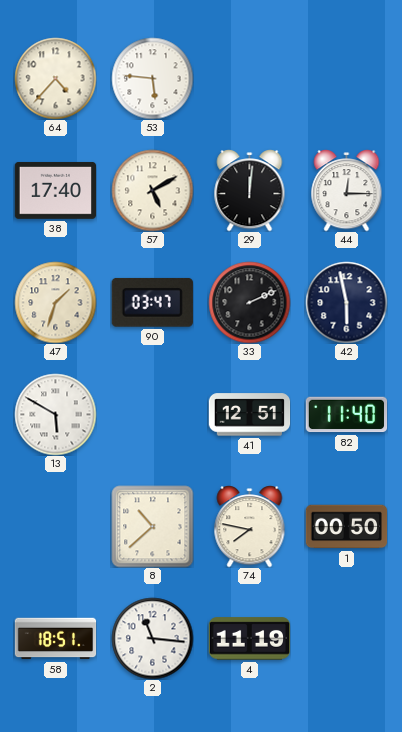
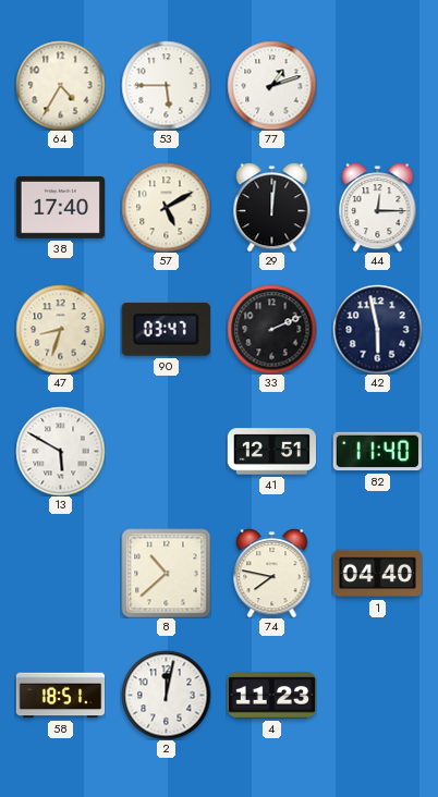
64: 4:37 -> 4:35
53: 5:46 -> 5:45
77: none -> 1:12
47: 1:33 -> 8:33
1: 00:50 -> 04:40
2: 11:16 -> 12:02
4: 11:19 -> 11:23
